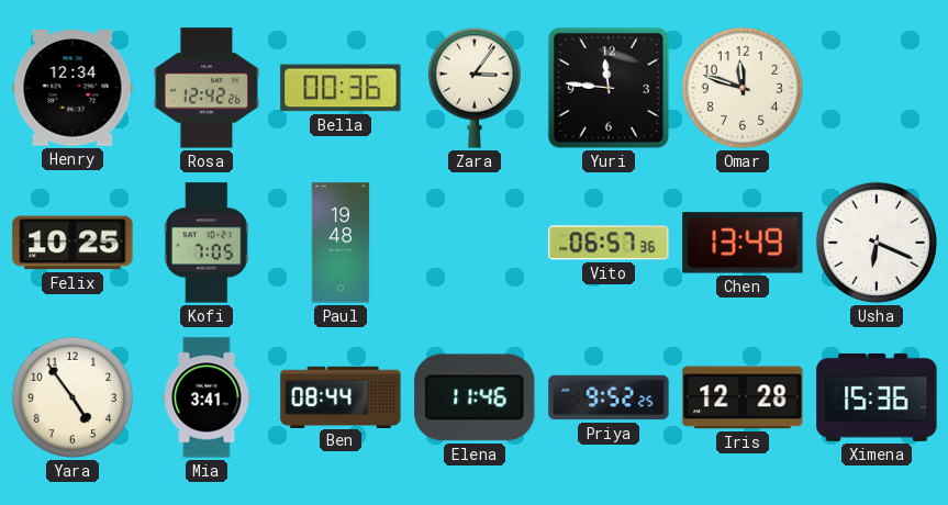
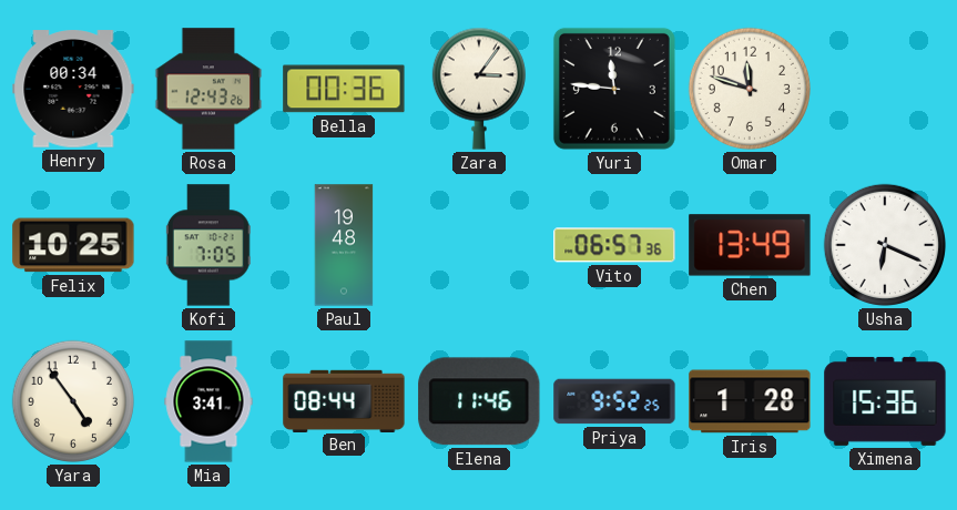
Henry: 12:34 -> 00:34
Rosa: 12:42 -> 12:43
Iris: 12:28 -> 1:28
